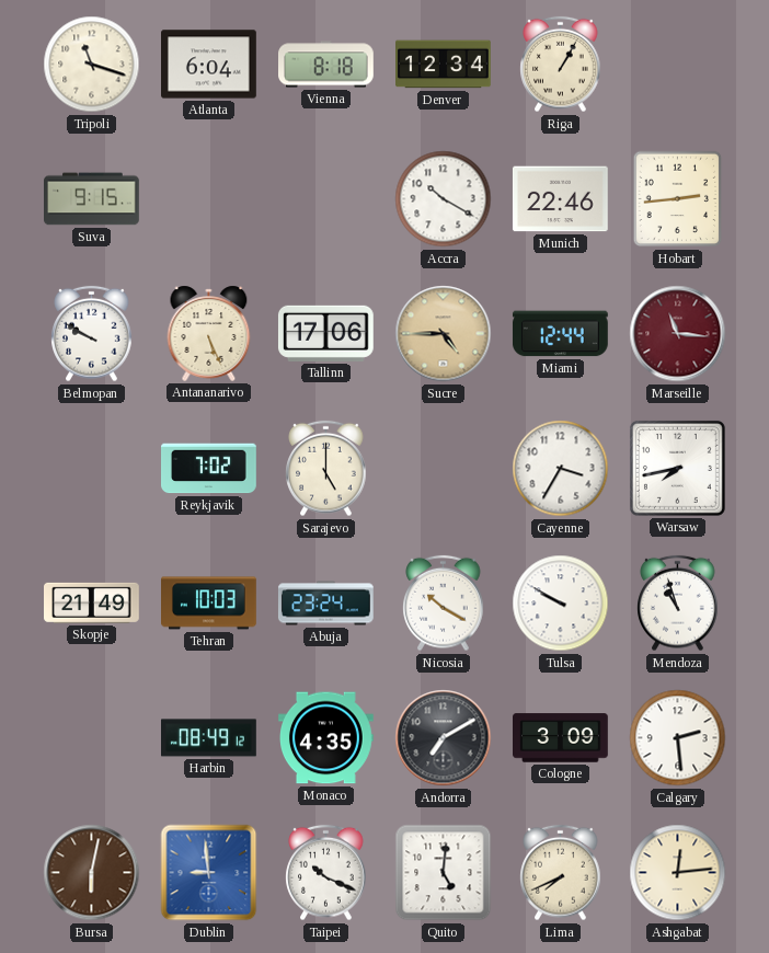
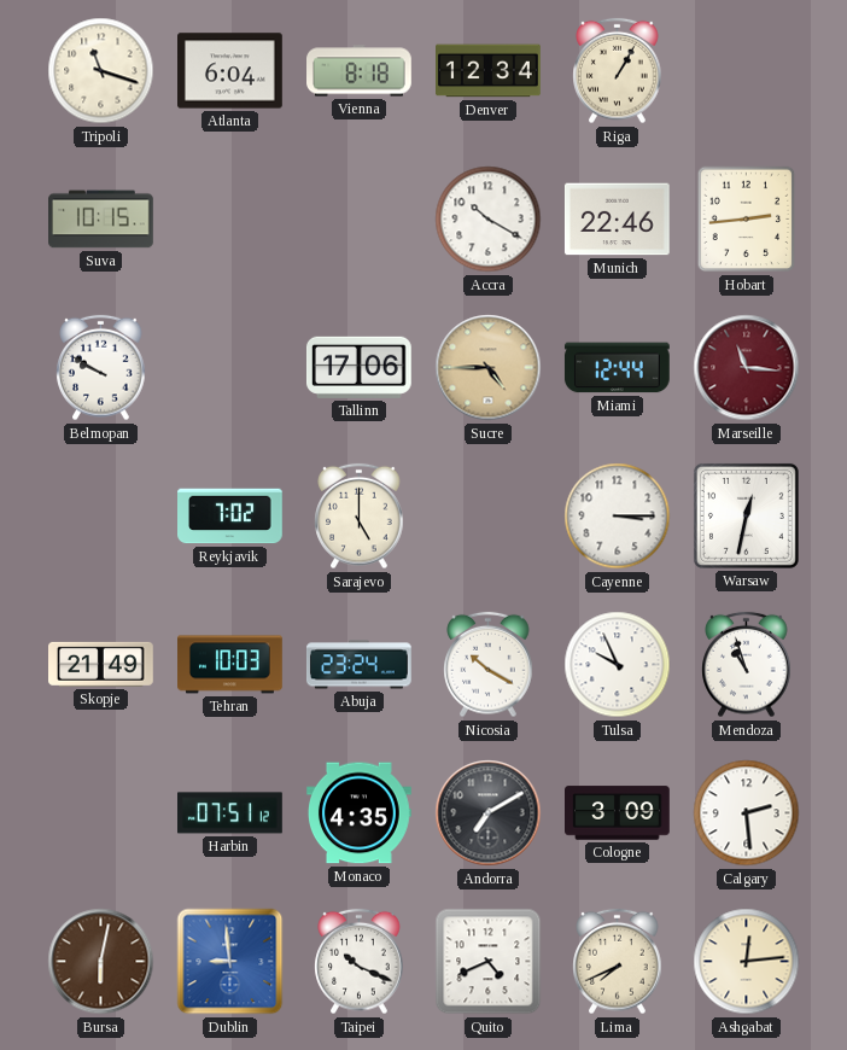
Suva: 9:15 -> 10:15
Antananarivo: 5:26 -> none
Cayenne: 3:35 -> 3:15
Warsaw: 7:43 -> 12:32
Tulsa: 9:50 -> 9:56
Harbin: 08:49 -> 07:51
Quito: 5:01 -> 4:41
